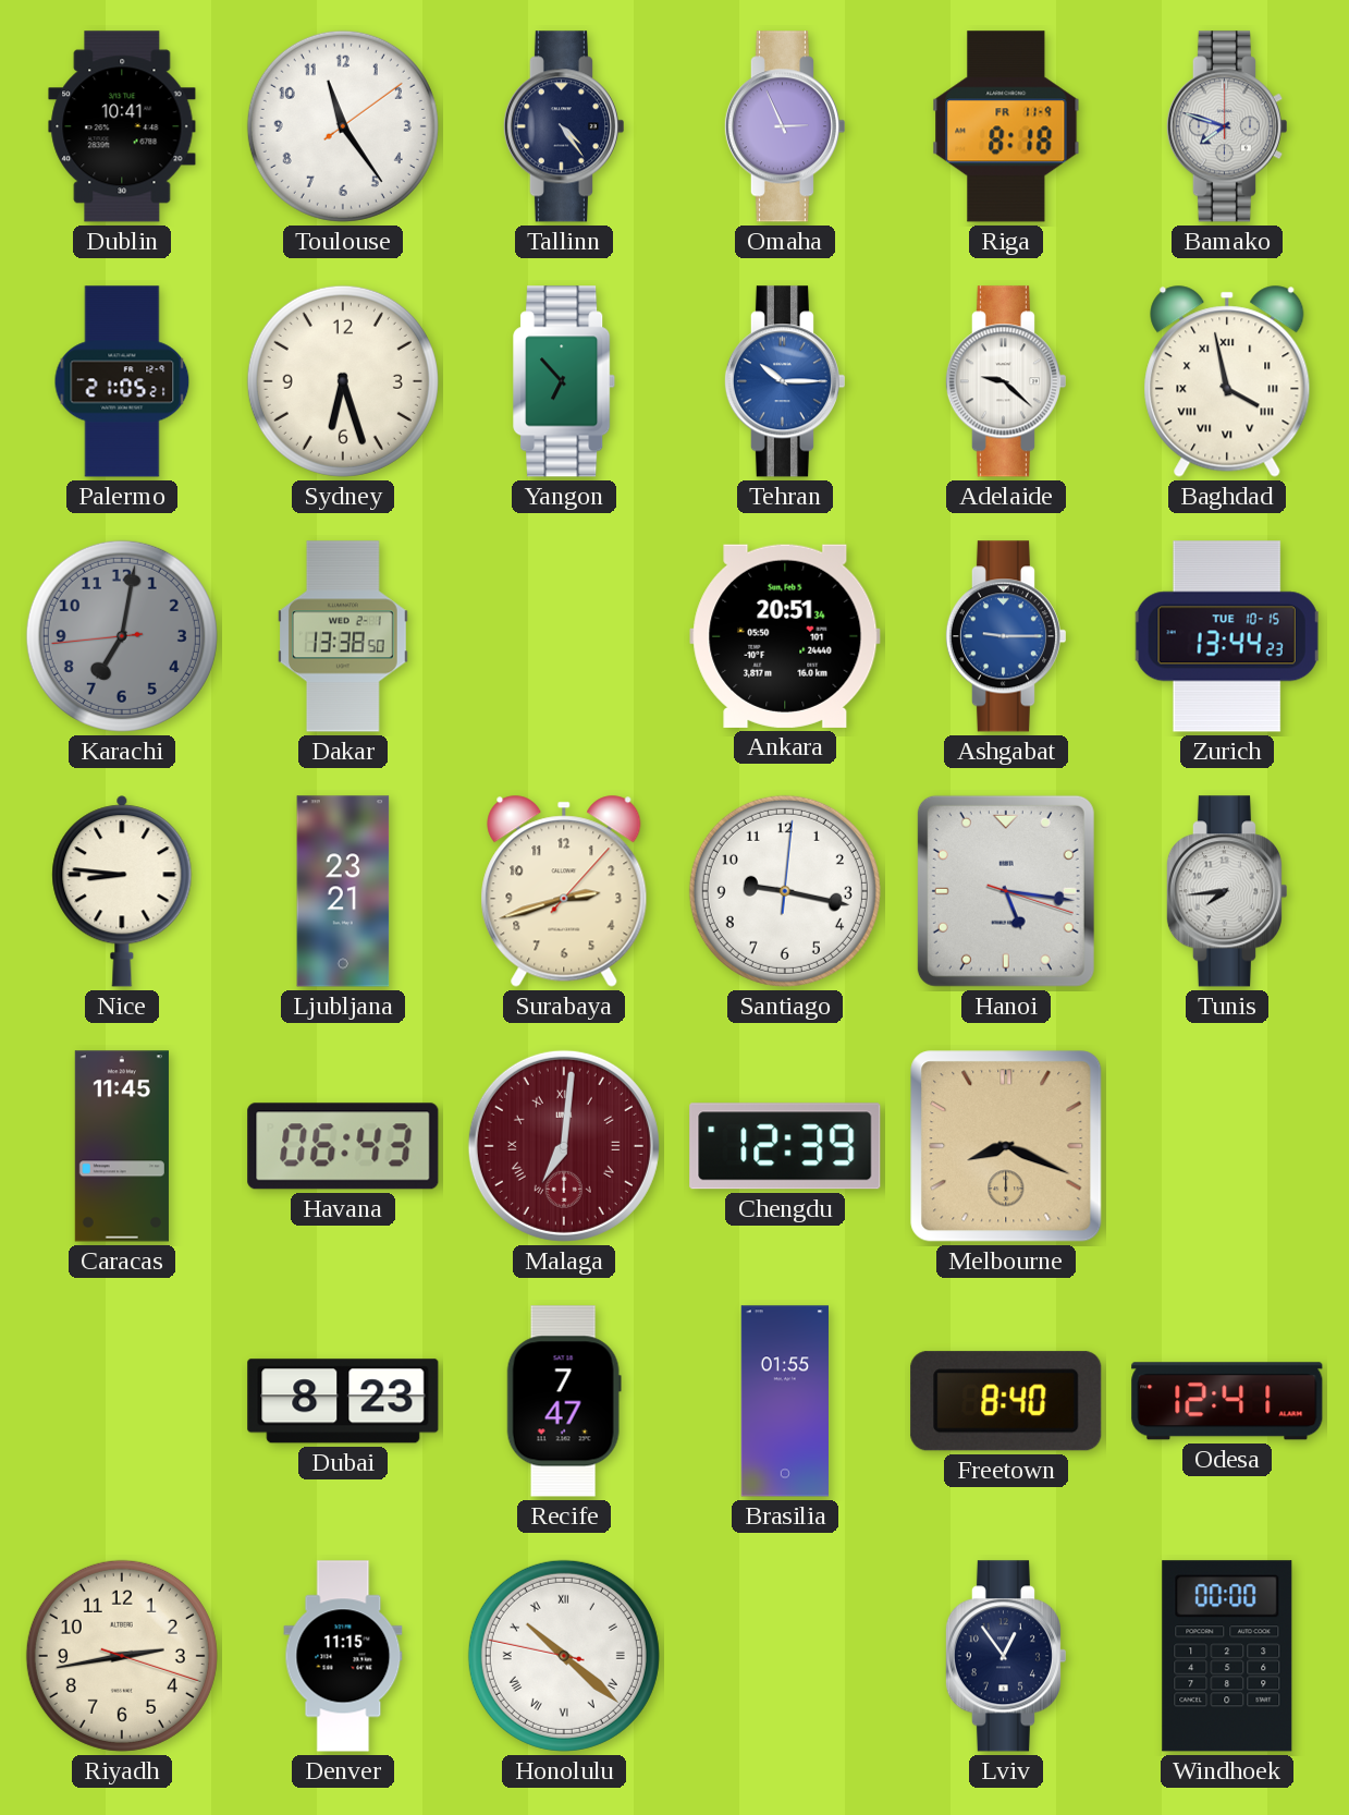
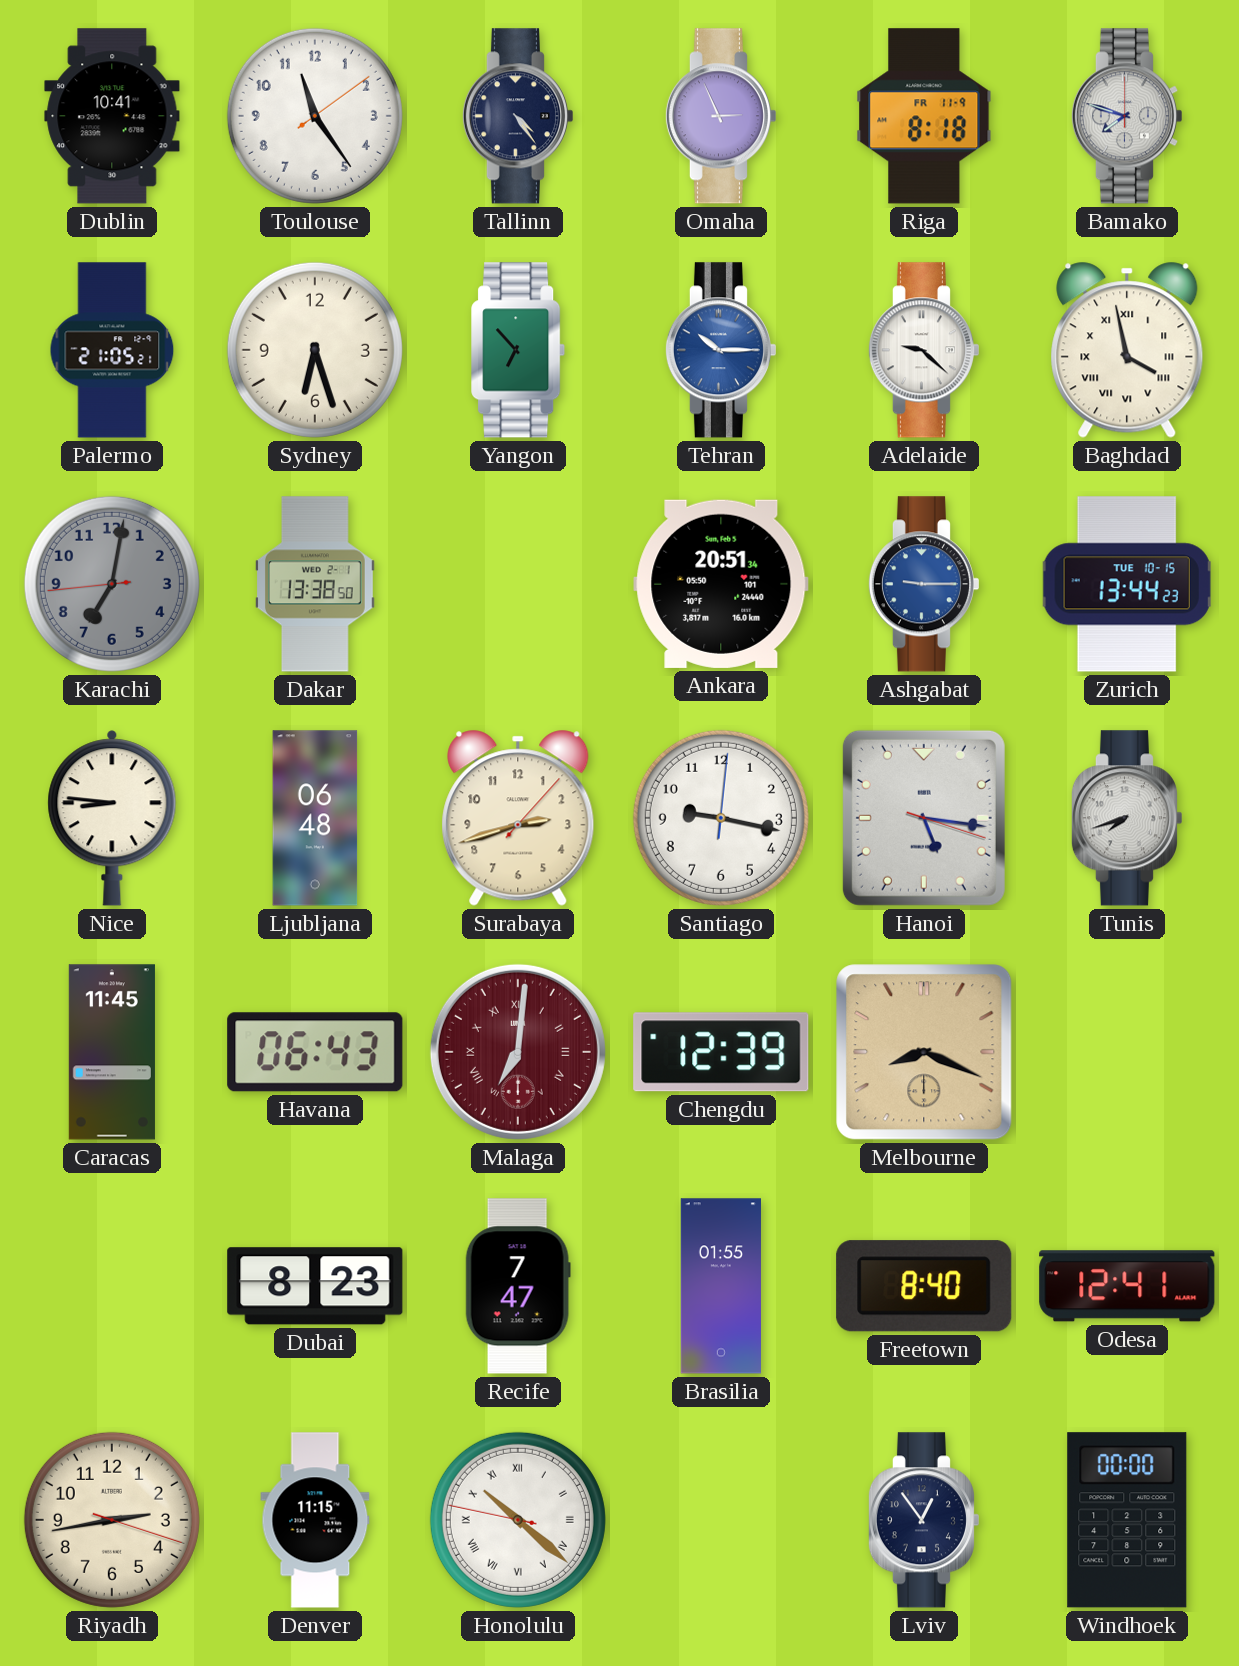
Ljubljana: 23:21 -> 06:48
Tunis: 7:44 -> 7:42
